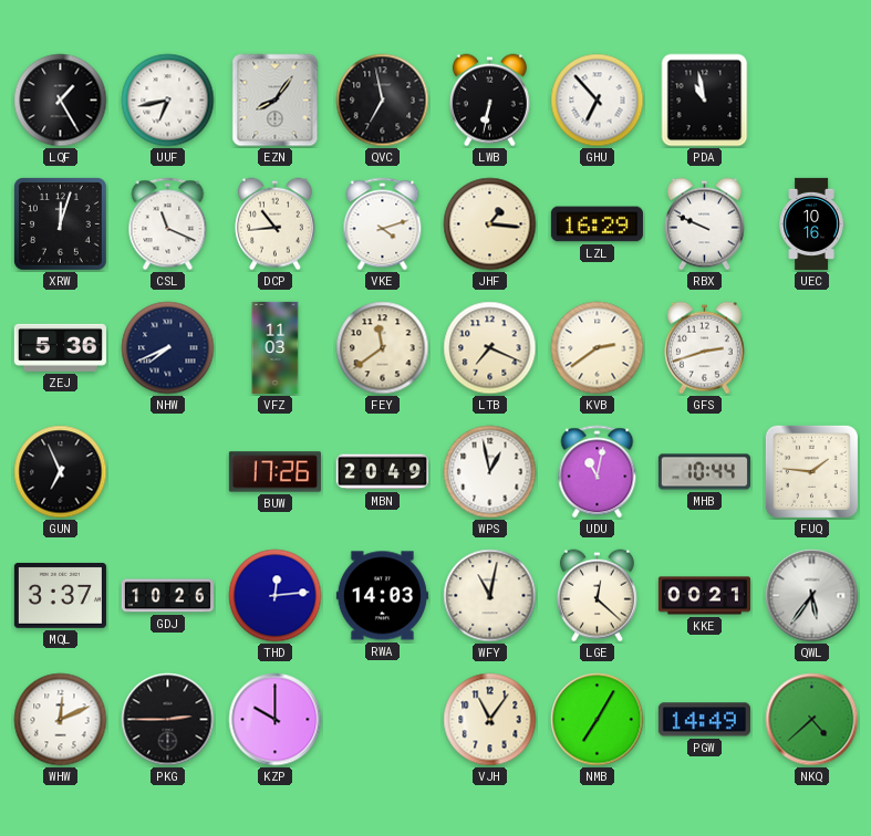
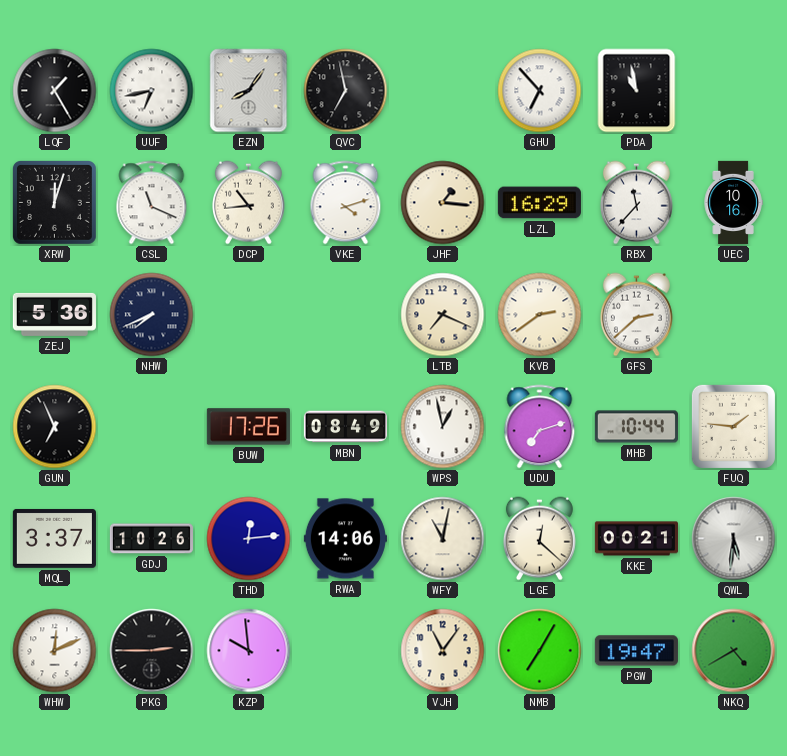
LWB: 6:32 -> none
RBX: 9:49 -> 11:37
VFZ: 11:03 -> none
FEY: 11:39 -> none
GFS: 2:42 -> 2:38
MBN: 20:49 -> 08:49
UDU: 11:02 -> 7:12
RWA: 14:03 -> 14:06
QWL: 5:36 -> 5:31
KZP: 10:00 -> 9:59
PGW: 14:49 -> 19:47
NKQ: 4:38 -> 4:40
